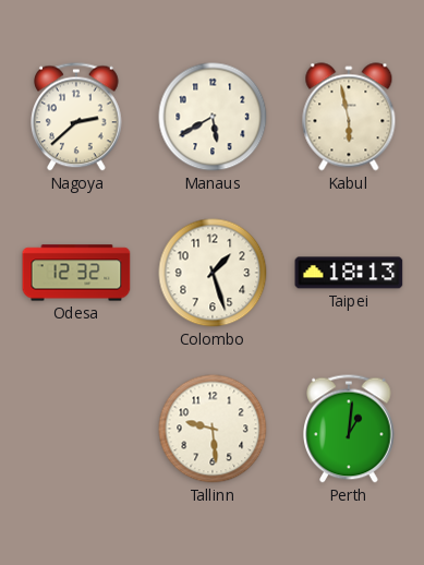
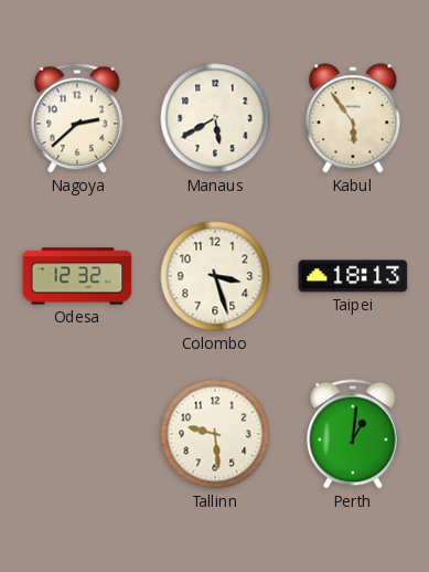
Kabul: 5:58 -> 5:54
Colombo: 1:27 -> 3:27
